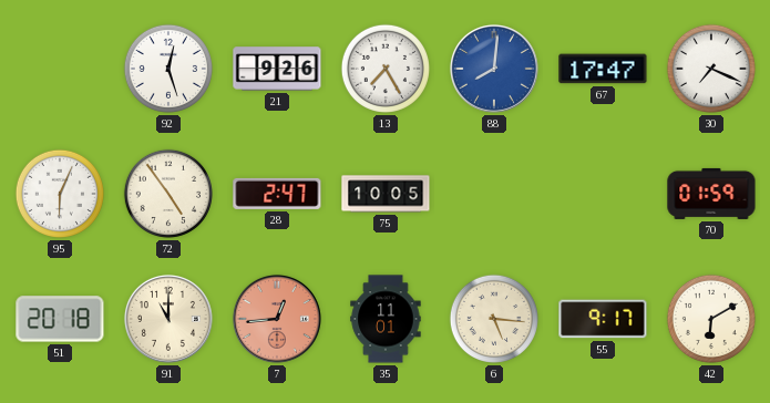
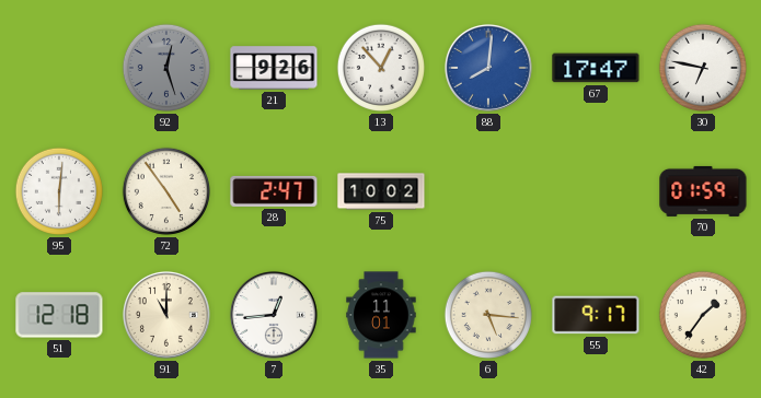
92 dial: white -> grey
13: 7:25 -> 12:53
30: 7:19 -> 6:47
95: 6:04 -> 6:01
75: 10:05 -> 10:02
51: 20:18 -> 12:18
7 dial: salmon -> white
42: 6:10 -> 1:36
